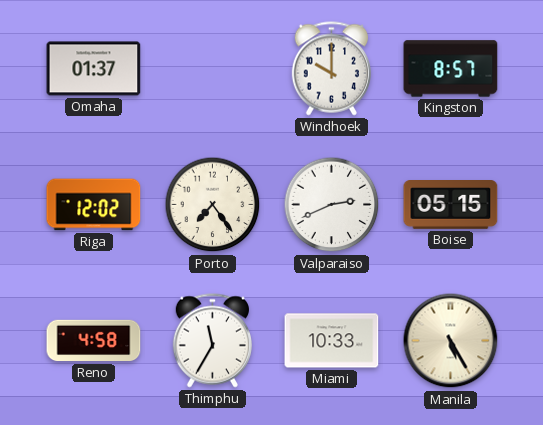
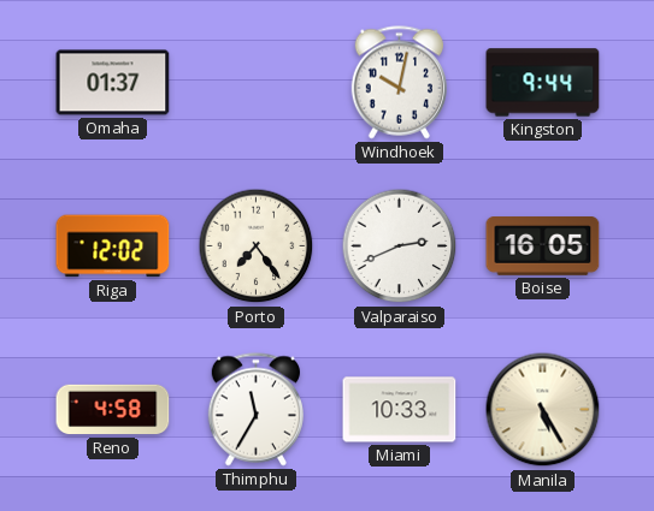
Windhoek: 10:00 -> 10:02
Kingston: 8:57 -> 9:44
Boise: 05:15 -> 16:05
